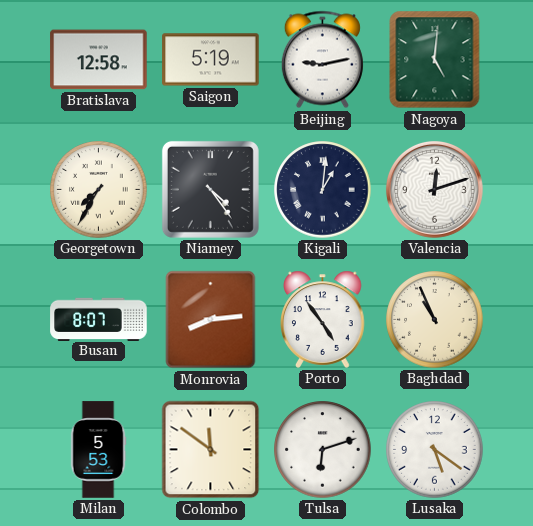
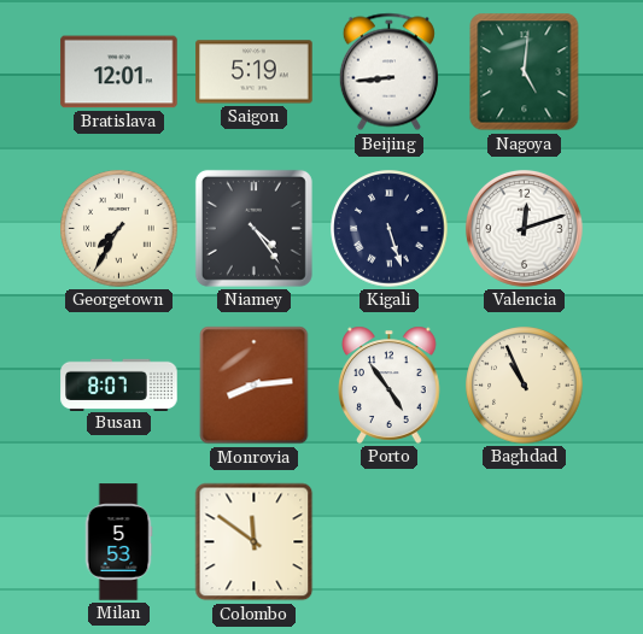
Bratislava: 12:58 -> 12:01
Beijing: 9:13 -> 8:44
Kigali: 1:01 -> 5:27
Tulsa: 6:12 -> none
Lusaka: 5:21 -> none
